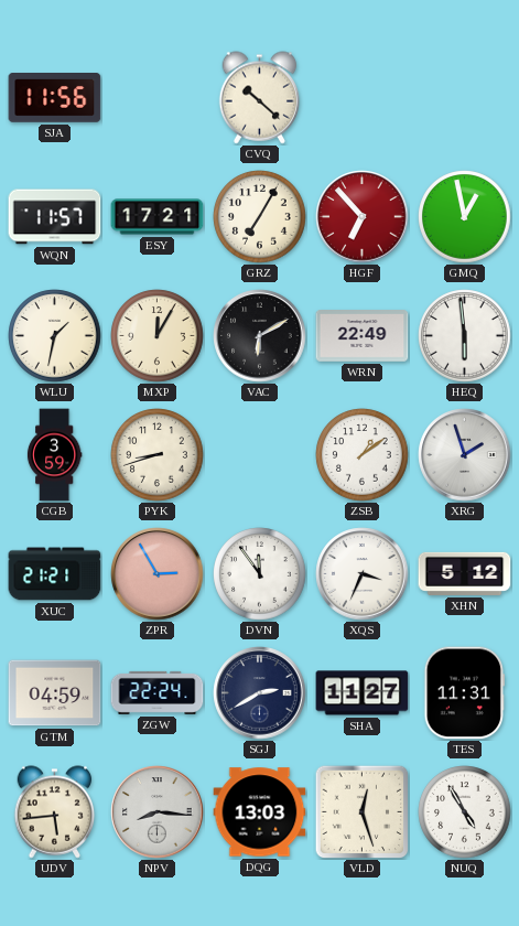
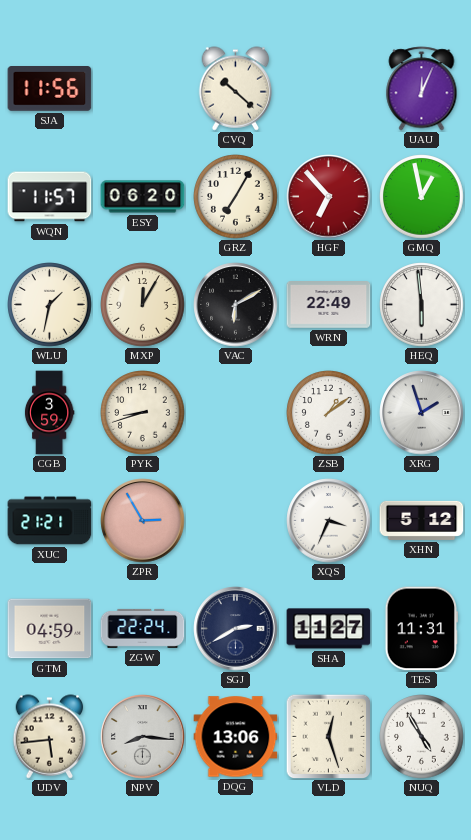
UAU: none -> 12:04
ESY: 17:21 -> 06:20
DVN: 11:54 -> none
DQG: 13:03 -> 13:06
